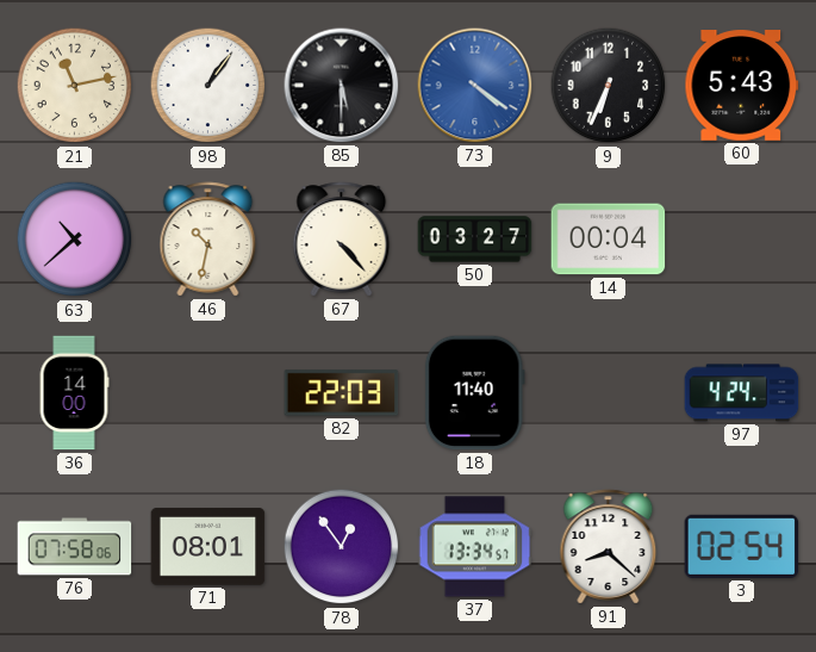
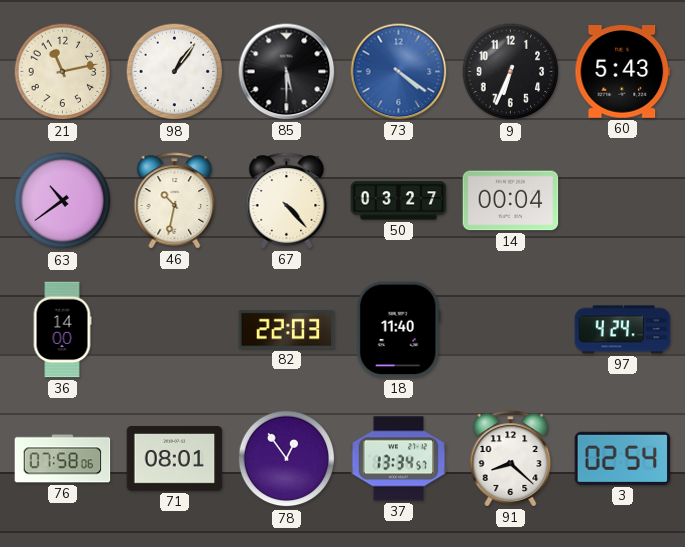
63: 10:38 -> 10:39
